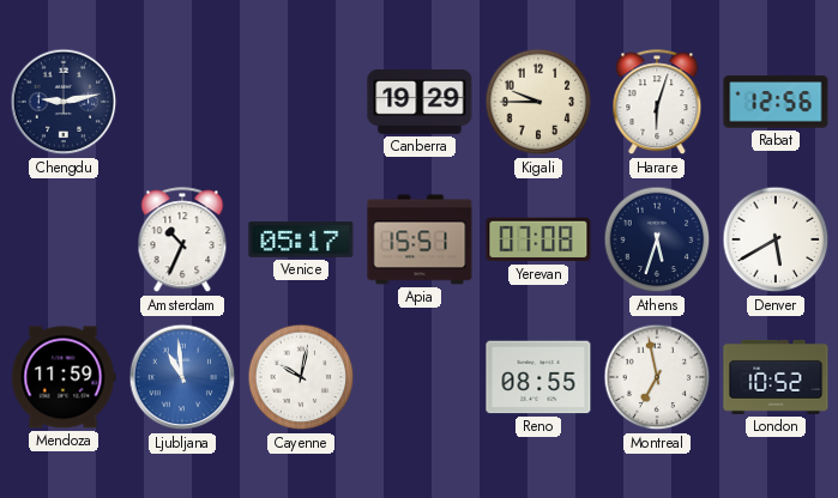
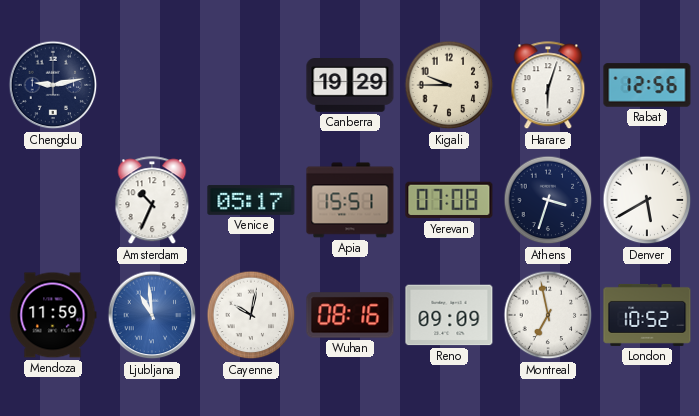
Athens: 5:33 -> 3:33
Wuhan: none -> 08:16
Reno: 08:55 -> 09:09
